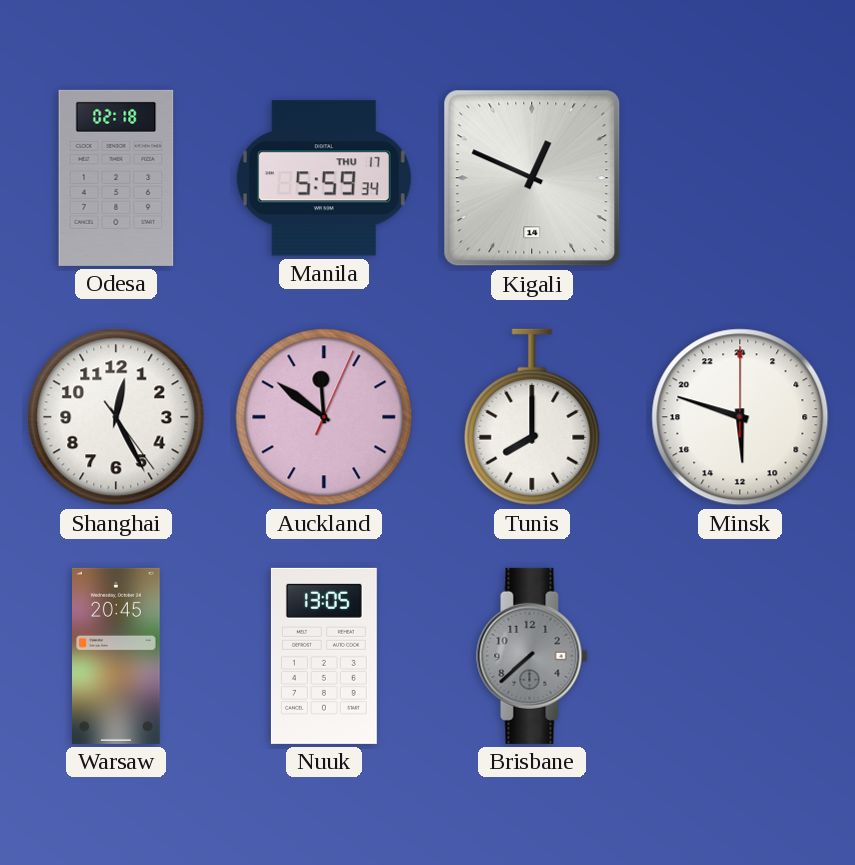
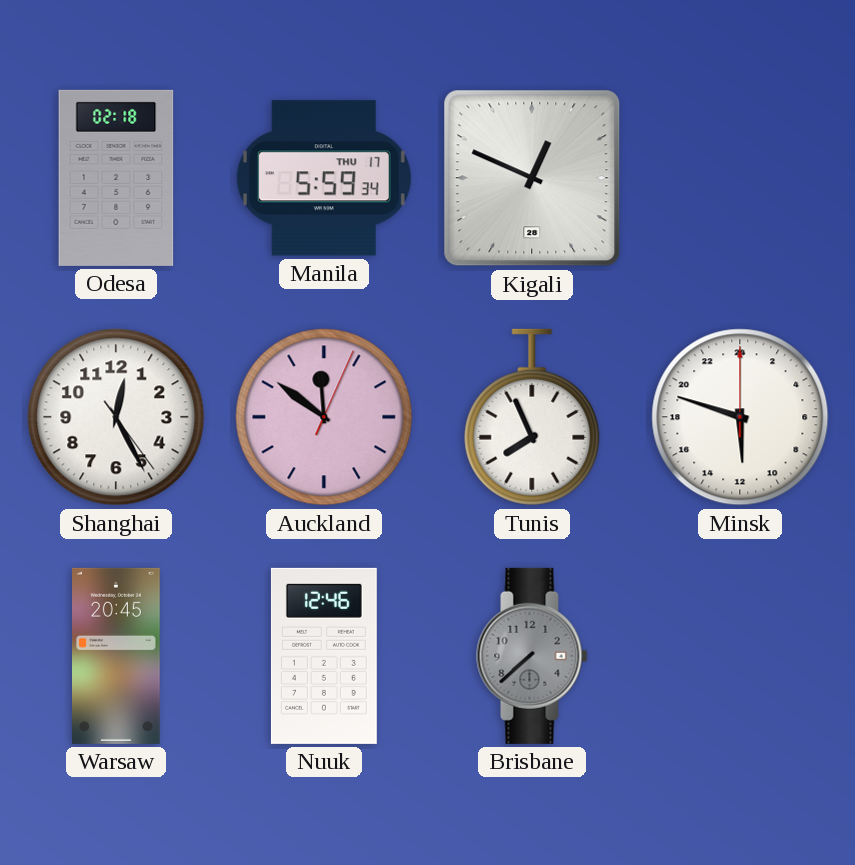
Kigali date: 14 -> 28
Tunis: 8:00 -> 7:56
Nuuk: 13:05 -> 12:46
